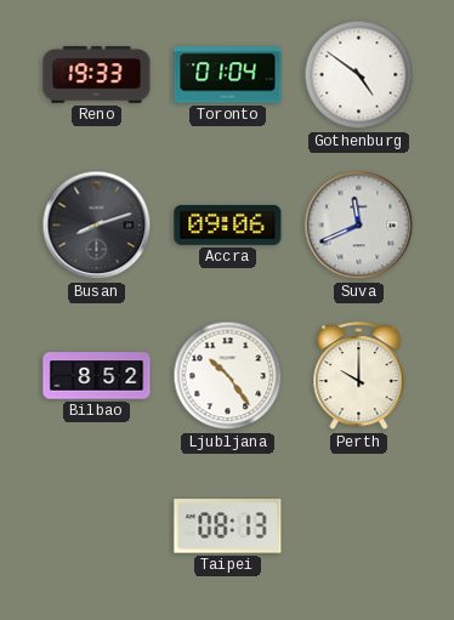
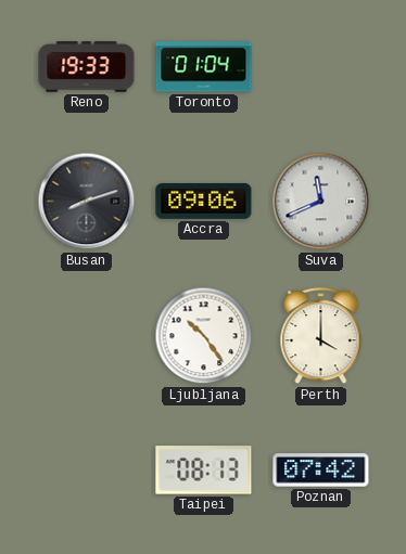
Gothenburg: 4:51 -> none
Bilbao: 8:52 -> none
Perth: 10:00 -> 4:00
Poznan: none -> 07:42
